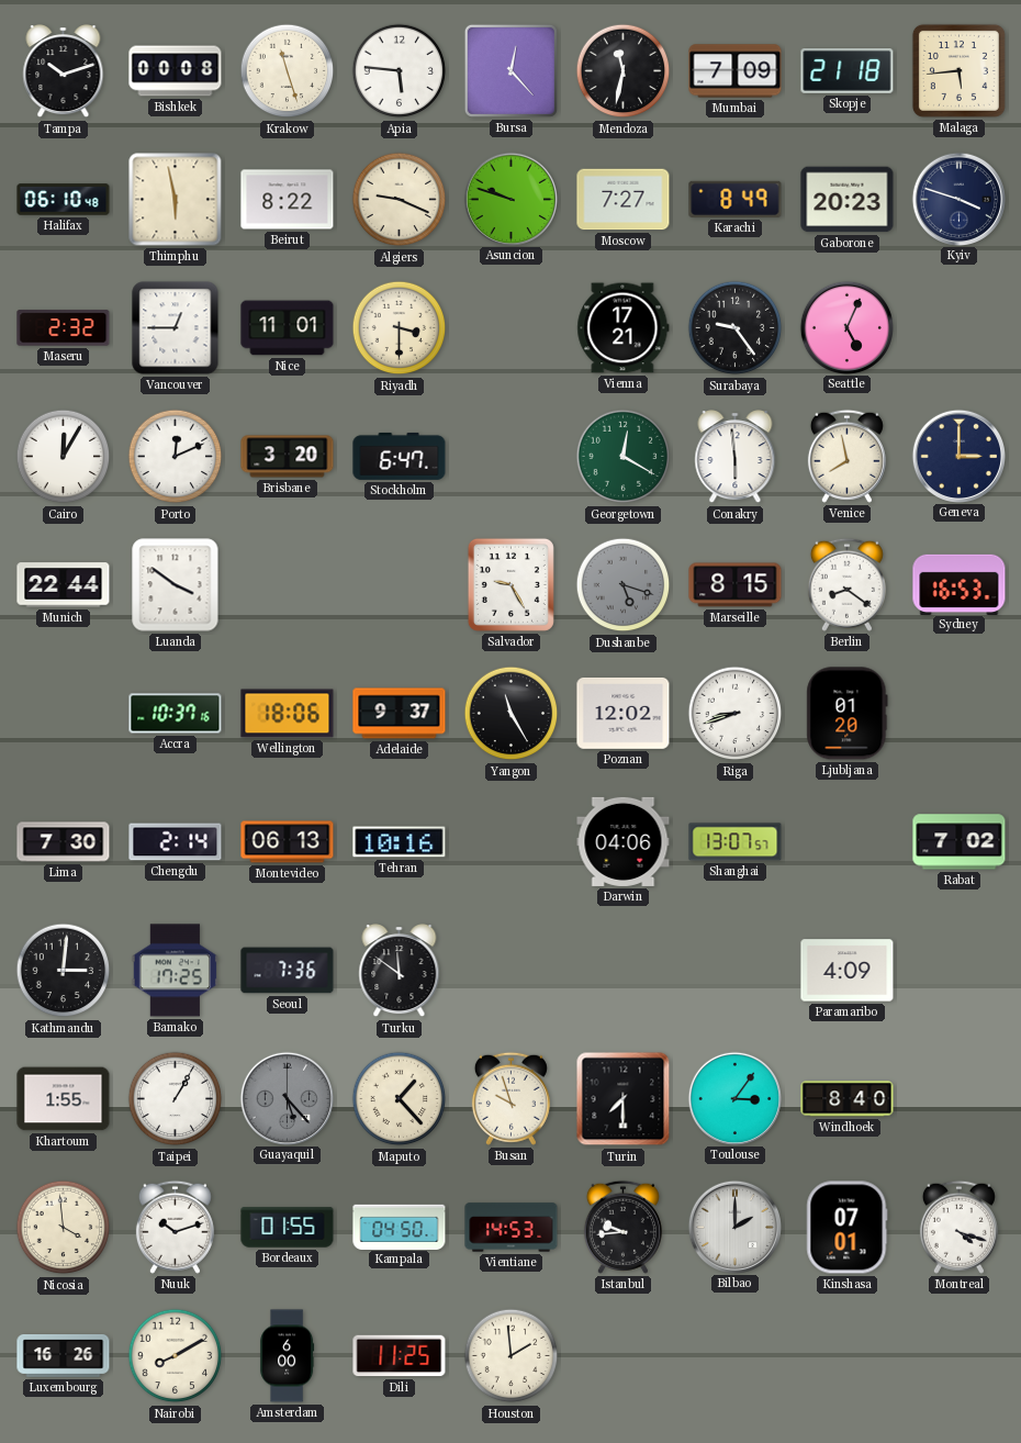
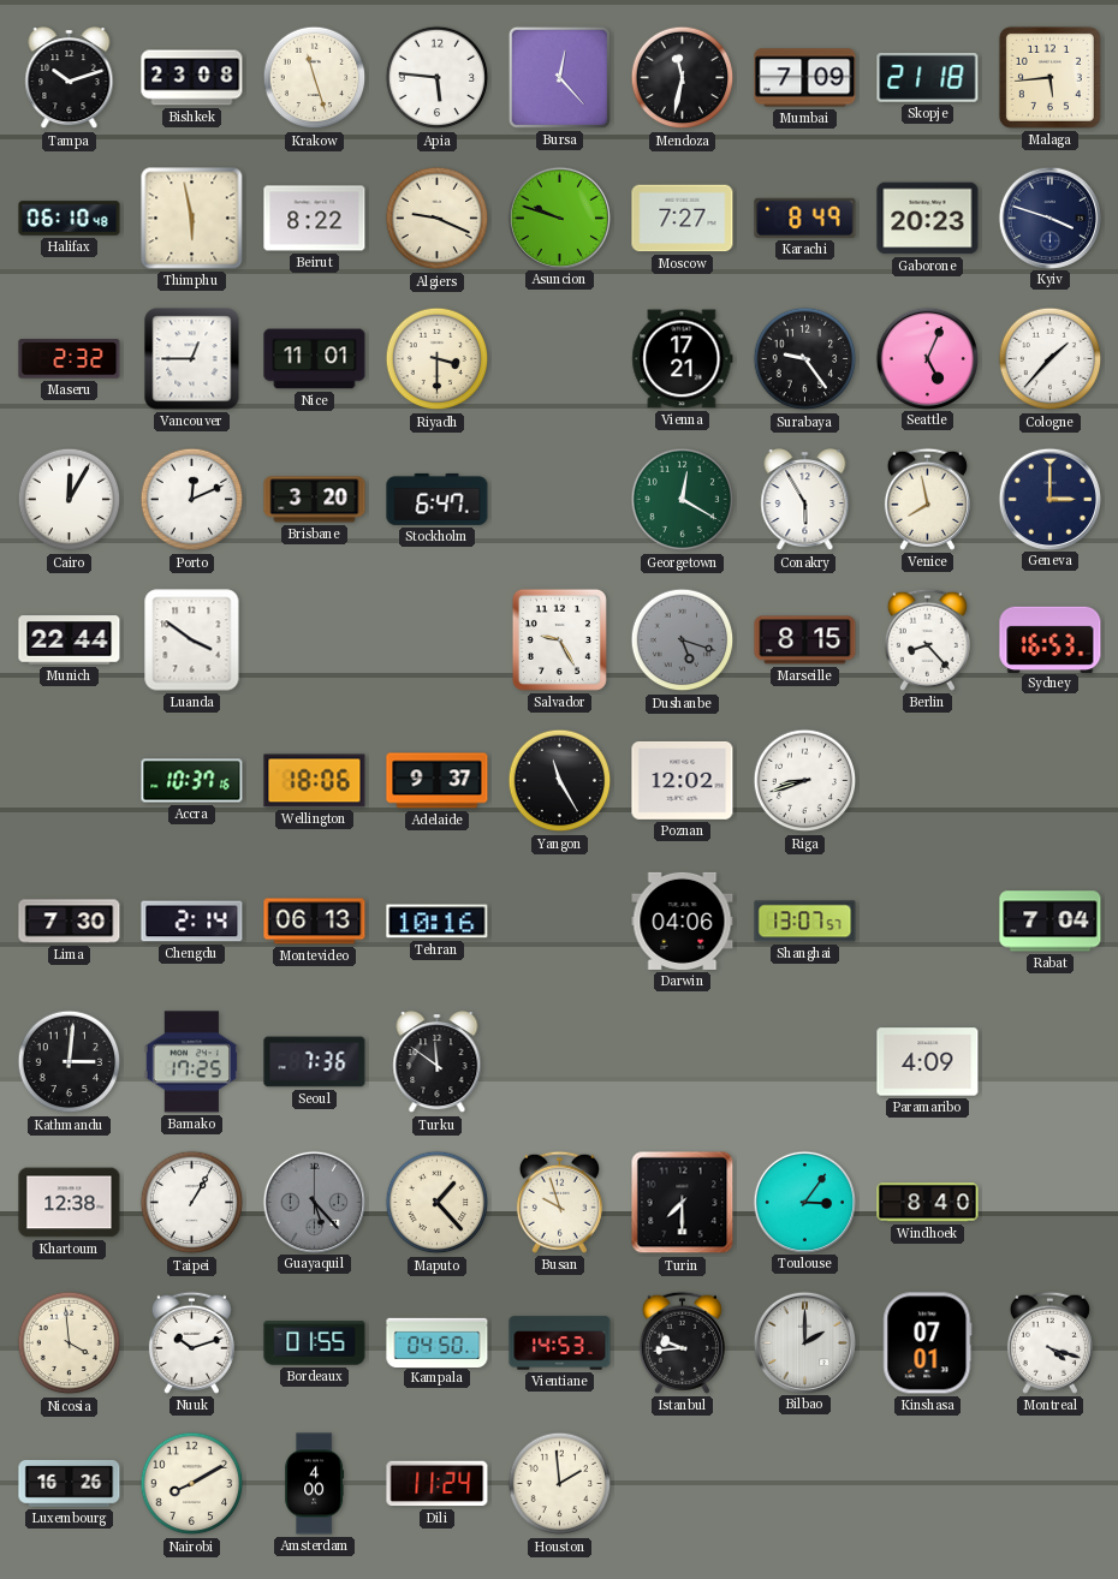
Bishkek: 00:08 -> 23:08
Cologne: none -> 1:37
Conakry: 5:59 -> 5:55
Berlin: 8:21 -> 8:23
Ljubljana: 01:20 -> none
Rabat: 7:02 -> 7:04
Khartoum: 1:55 -> 12:38
Amsterdam: 6:00 -> 4:00
Dili: 11:25 -> 11:24
